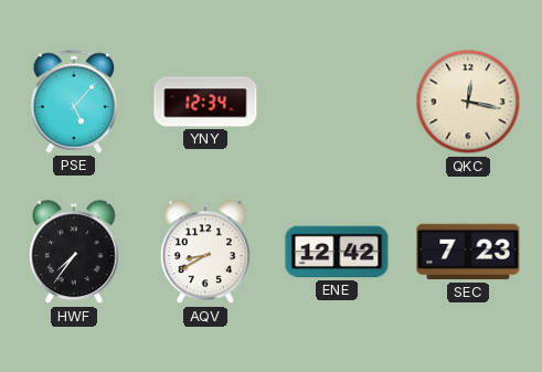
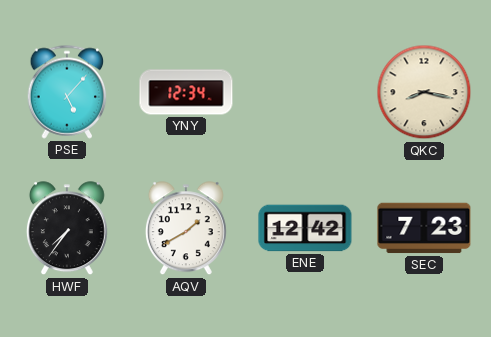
QKC: 12:17 -> 8:17
AQV: 8:40 -> 1:40
